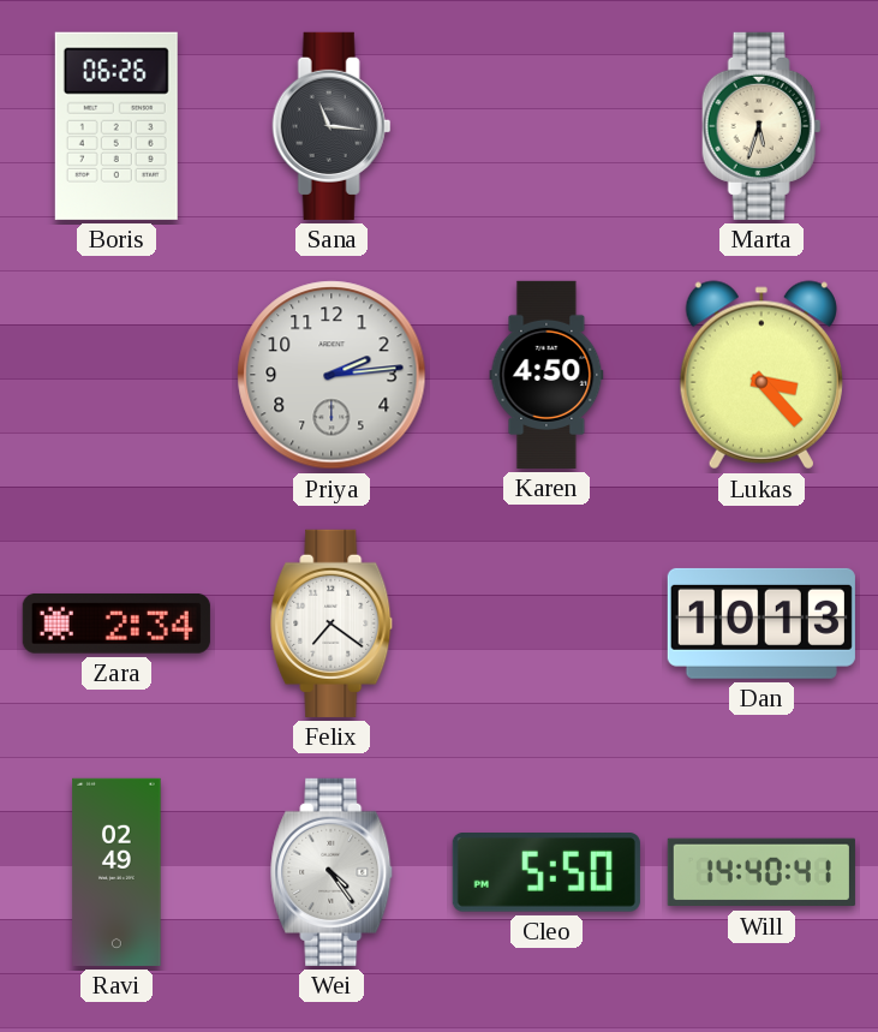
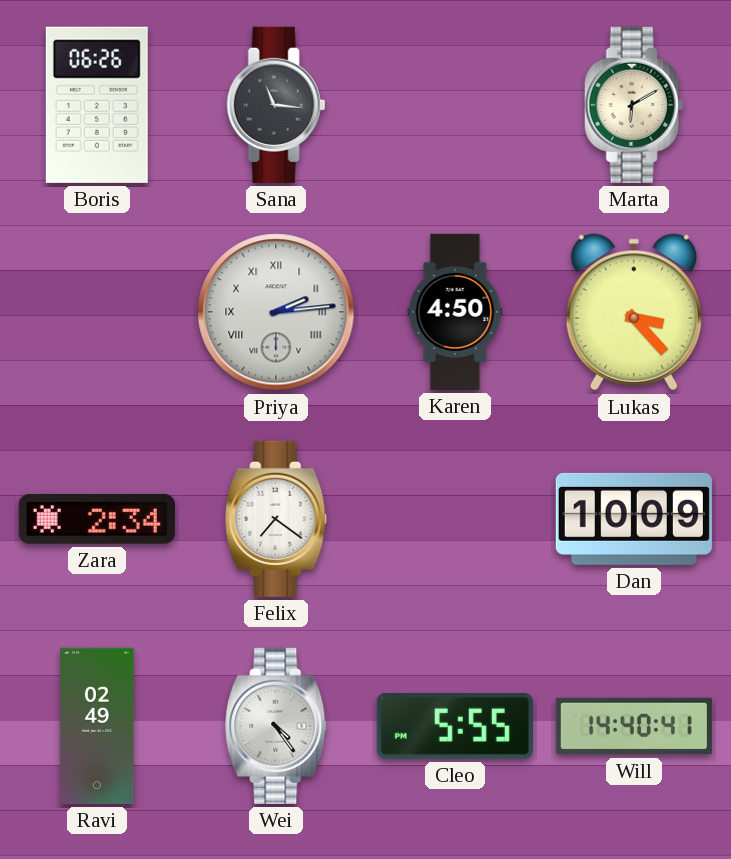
Marta: 5:33 -> 6:10
Priya numerals: Arabic -> Roman
Dan: 10:13 -> 10:09
Cleo: 5:50 -> 5:55
